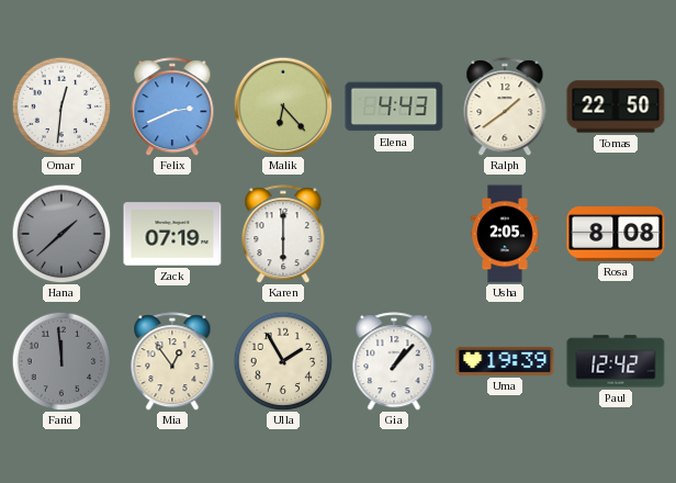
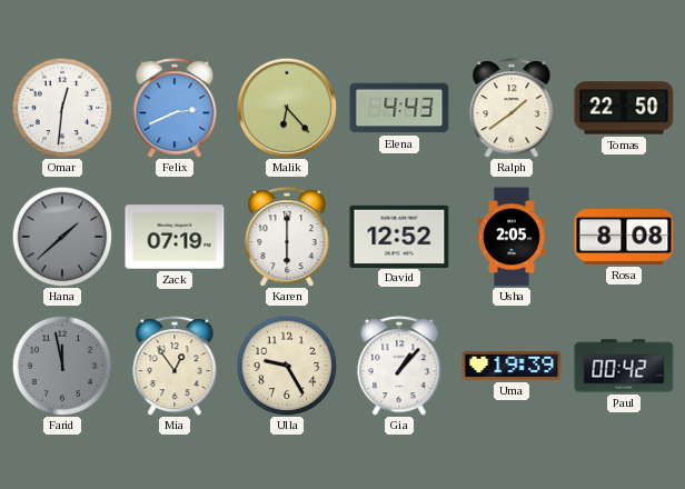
David: none -> 12:52
Farid: 11:59 -> 11:58
Ulla: 1:55 -> 9:25
Paul: 12:42 -> 00:42
